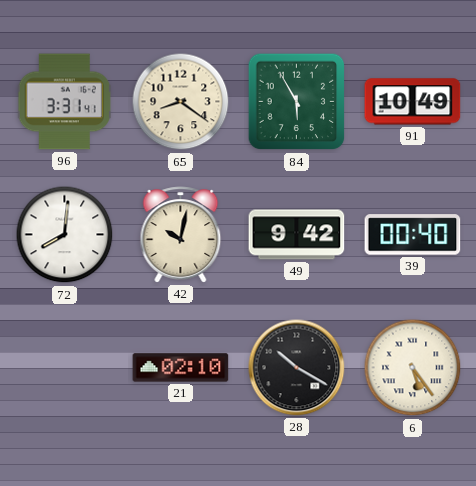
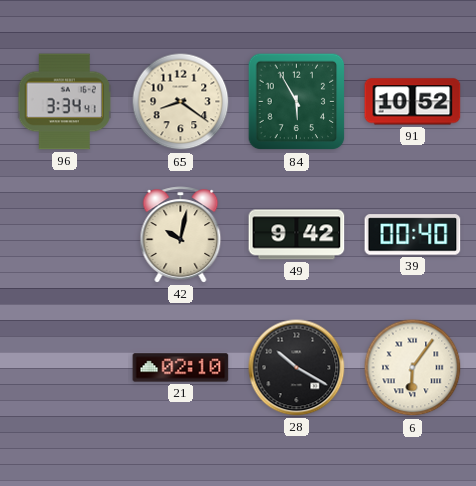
96: 3:31 -> 3:34
91: 10:49 -> 10:52
72: 8:01 -> none
6: 5:24 -> 6:06
